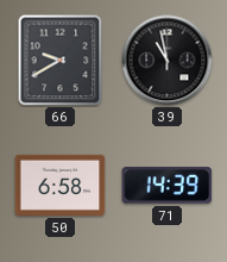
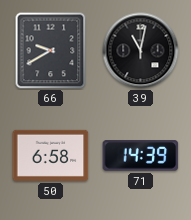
39: 10:58 -> 11:02
